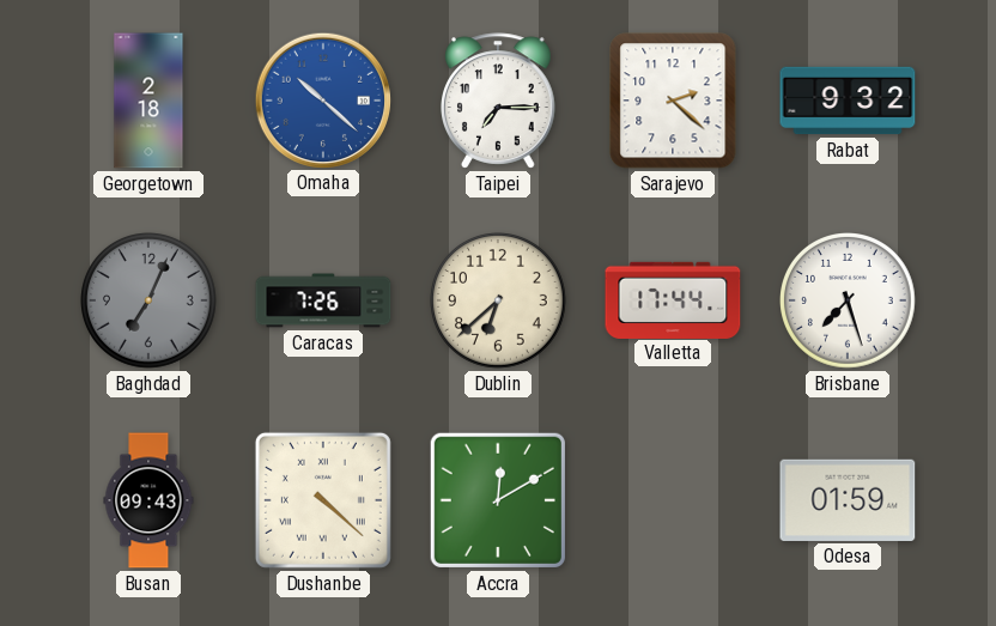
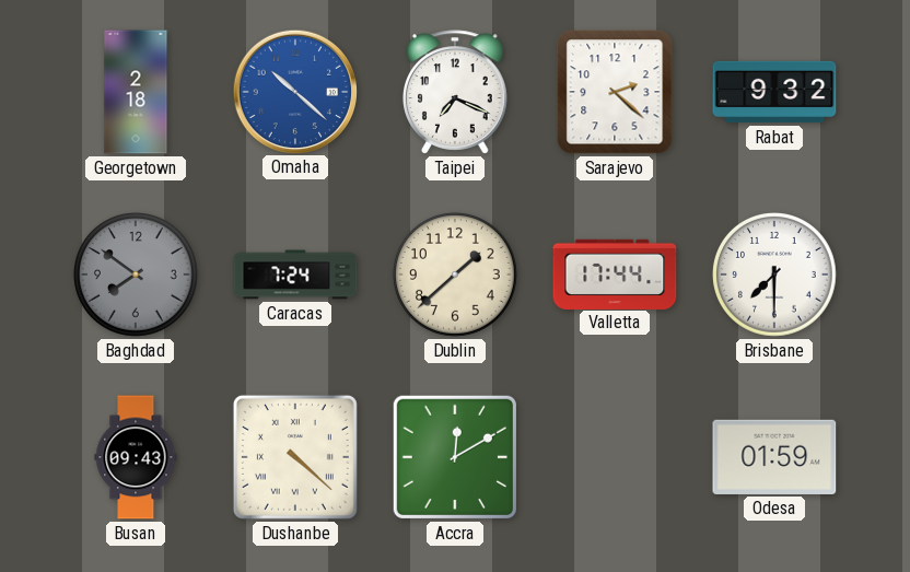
Taipei: 7:15 -> 7:19
Baghdad: 7:04 -> 7:51
Caracas: 7:26 -> 7:24
Dublin: 6:38 -> 1:38
Brisbane: 7:27 -> 7:30
